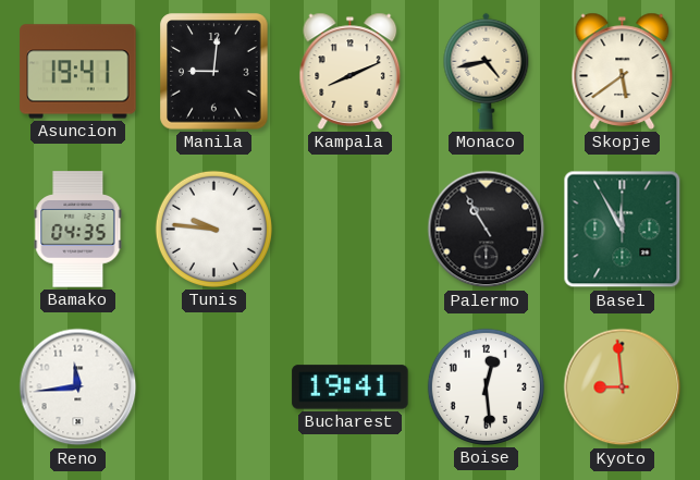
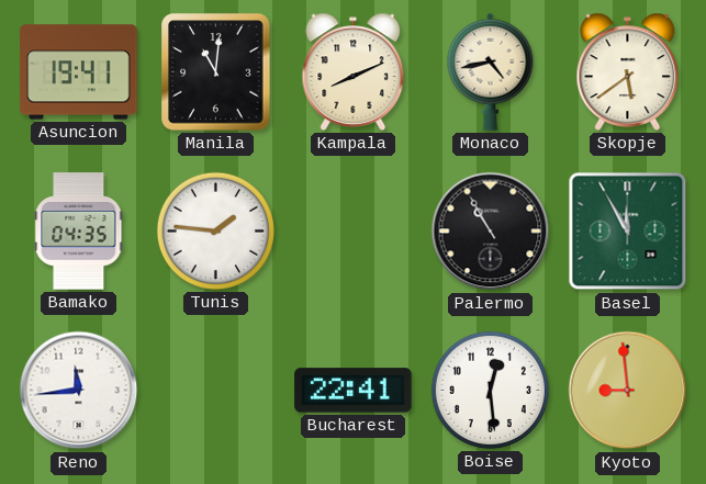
Manila: 9:01 -> 11:01
Tunis: 9:46 -> 1:46
Bucharest: 19:41 -> 22:41
